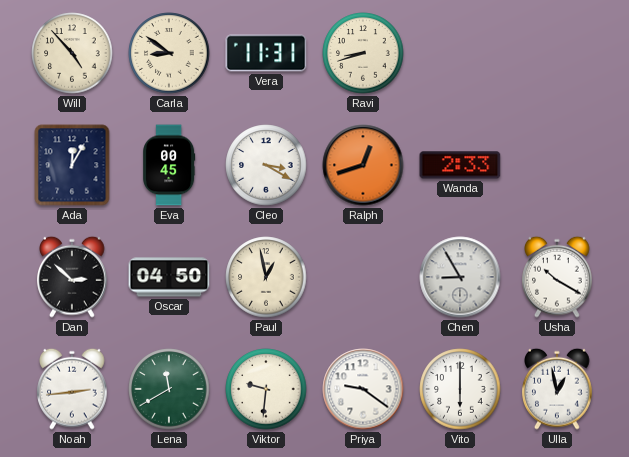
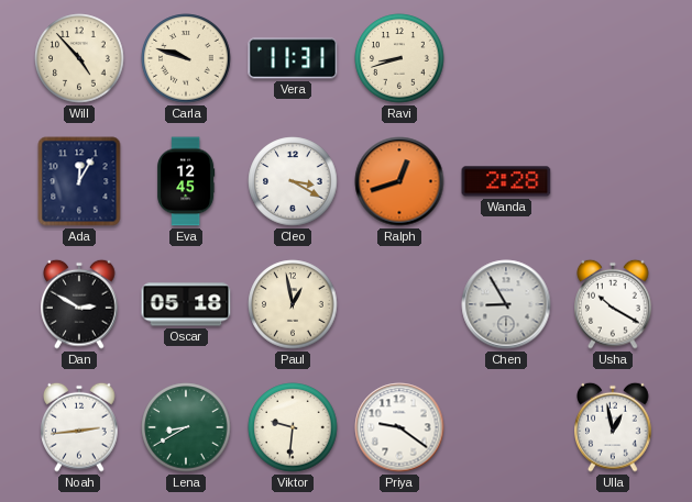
Carla: 8:51 -> 9:48
Eva: 00:45 -> 12:45
Wanda: 2:33 -> 2:28
Dan: 2:52 -> 2:50
Oscar: 04:50 -> 05:18
Lena: 11:40 -> 8:40
Vito: 6:00 -> none
